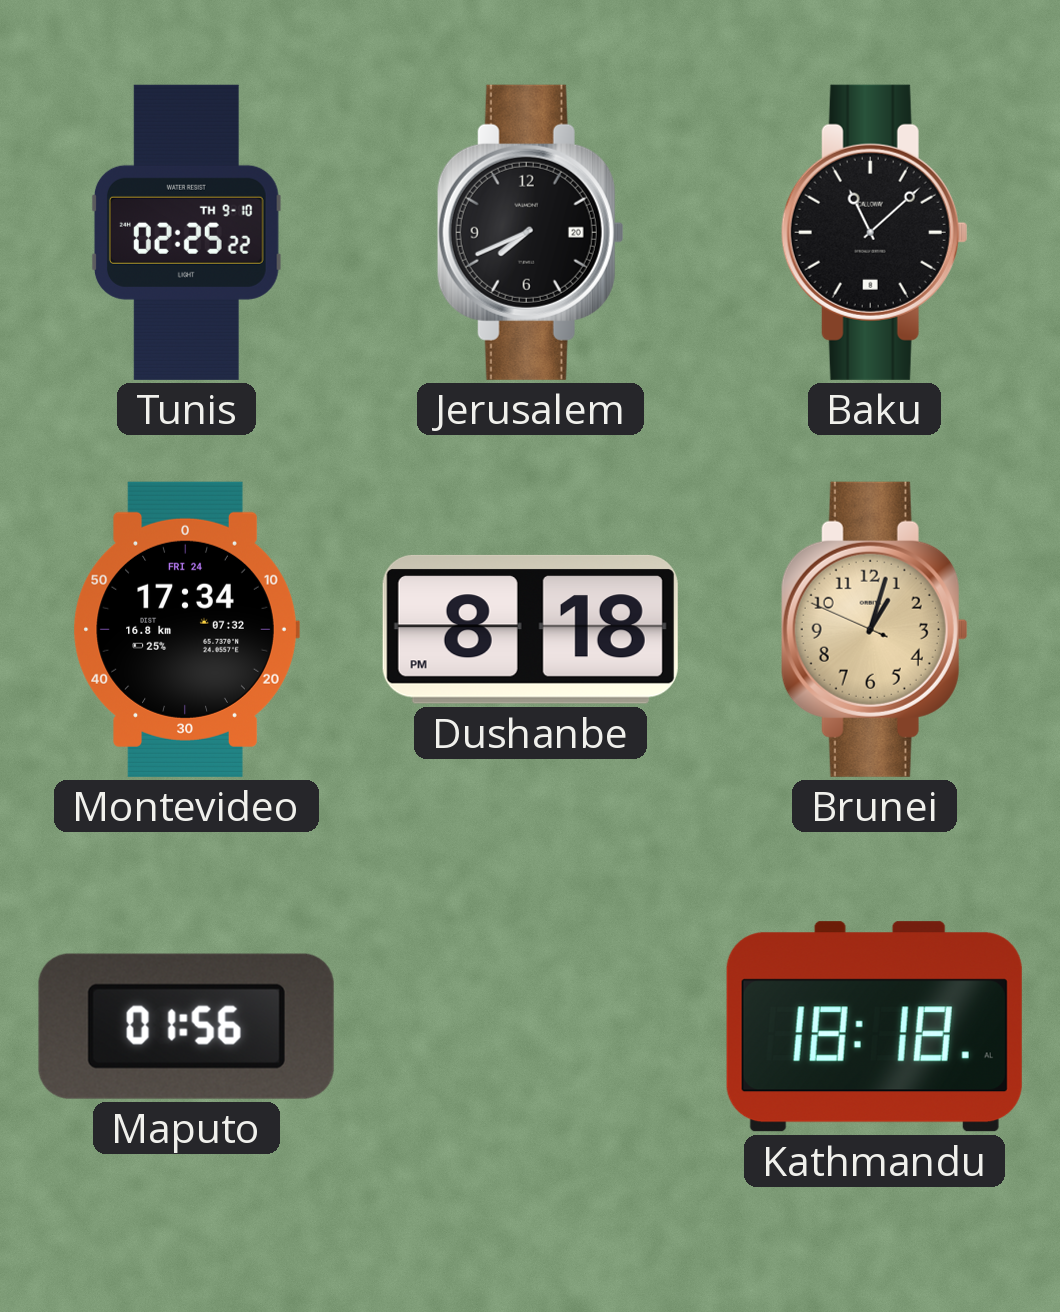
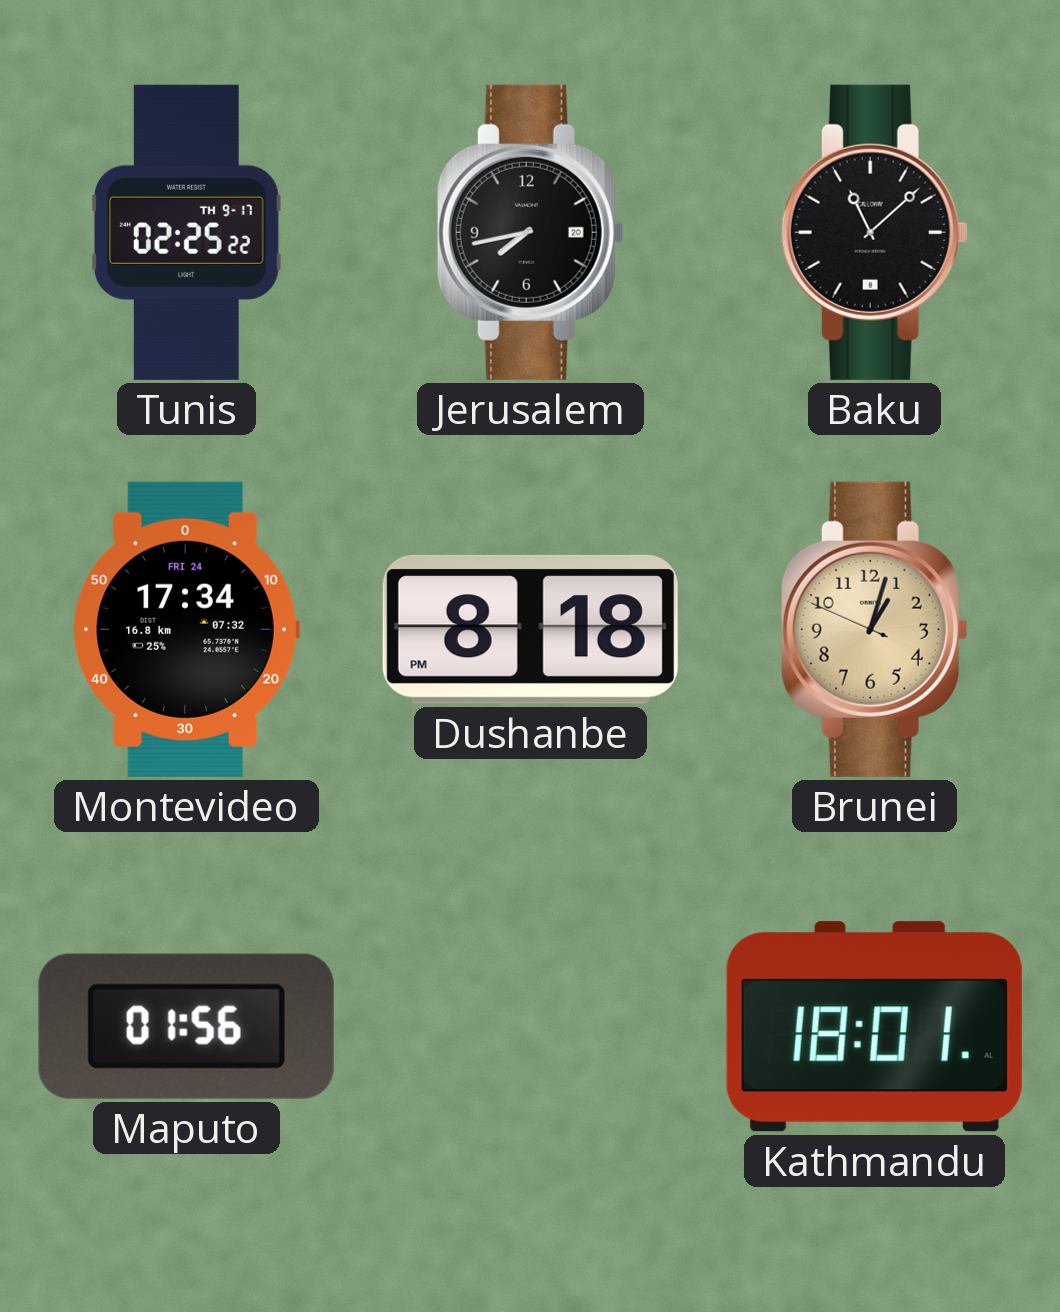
Tunis date: TH 9-10 -> TH 9-17
Jerusalem: 7:41 -> 7:43
Kathmandu: 18:18 -> 18:01
